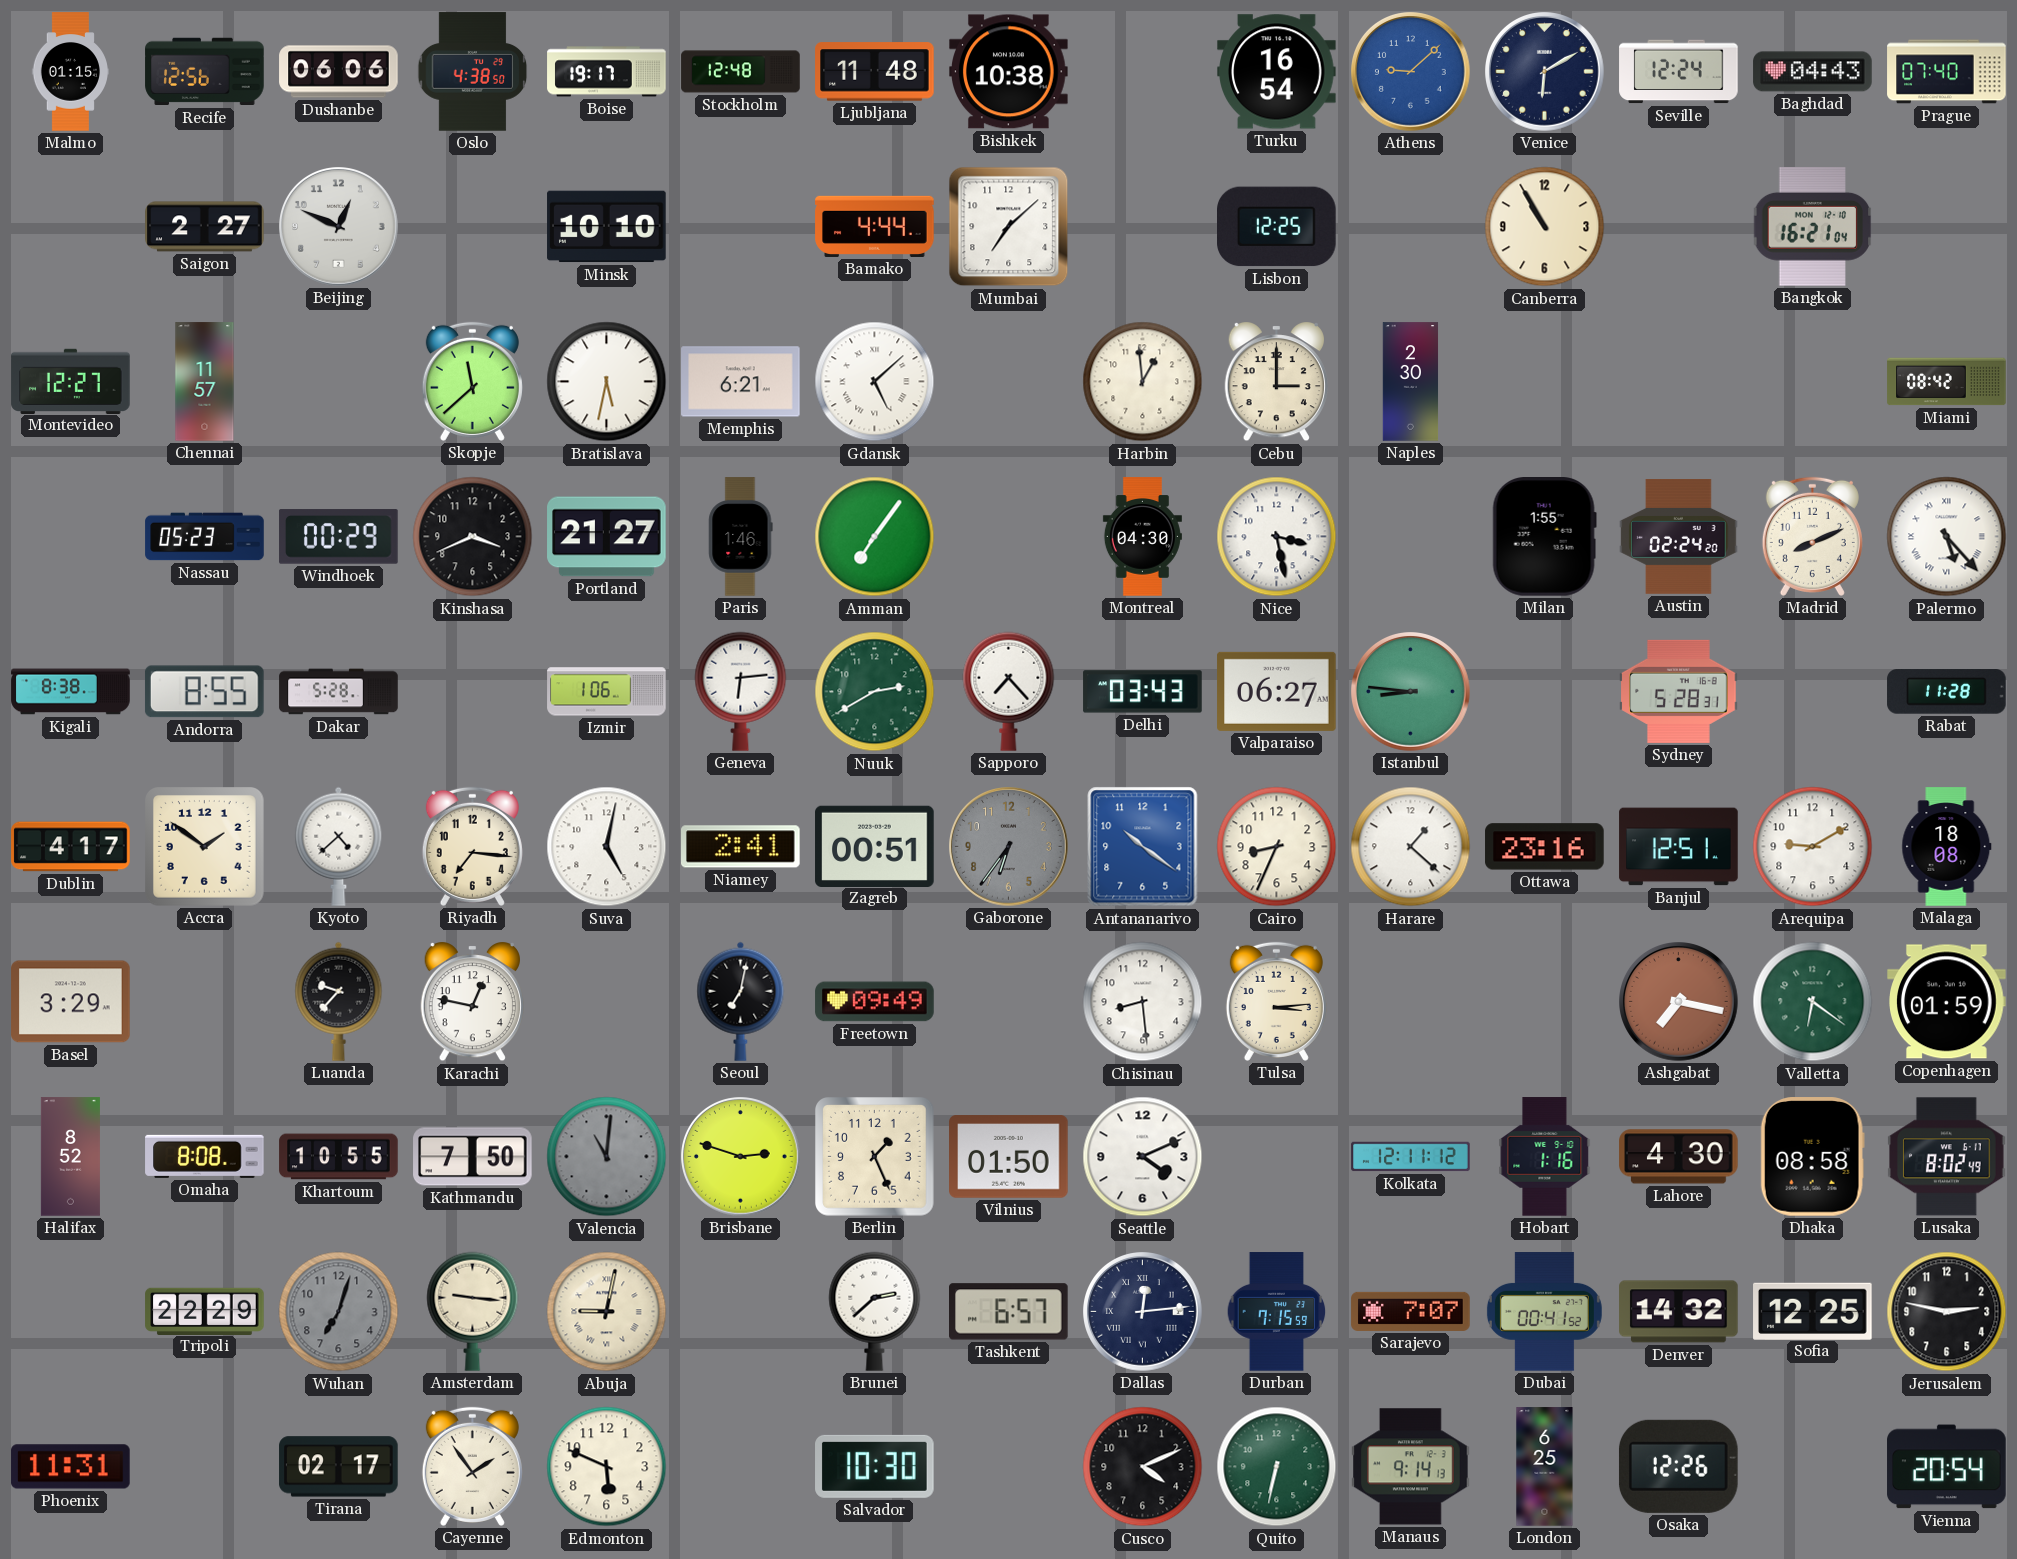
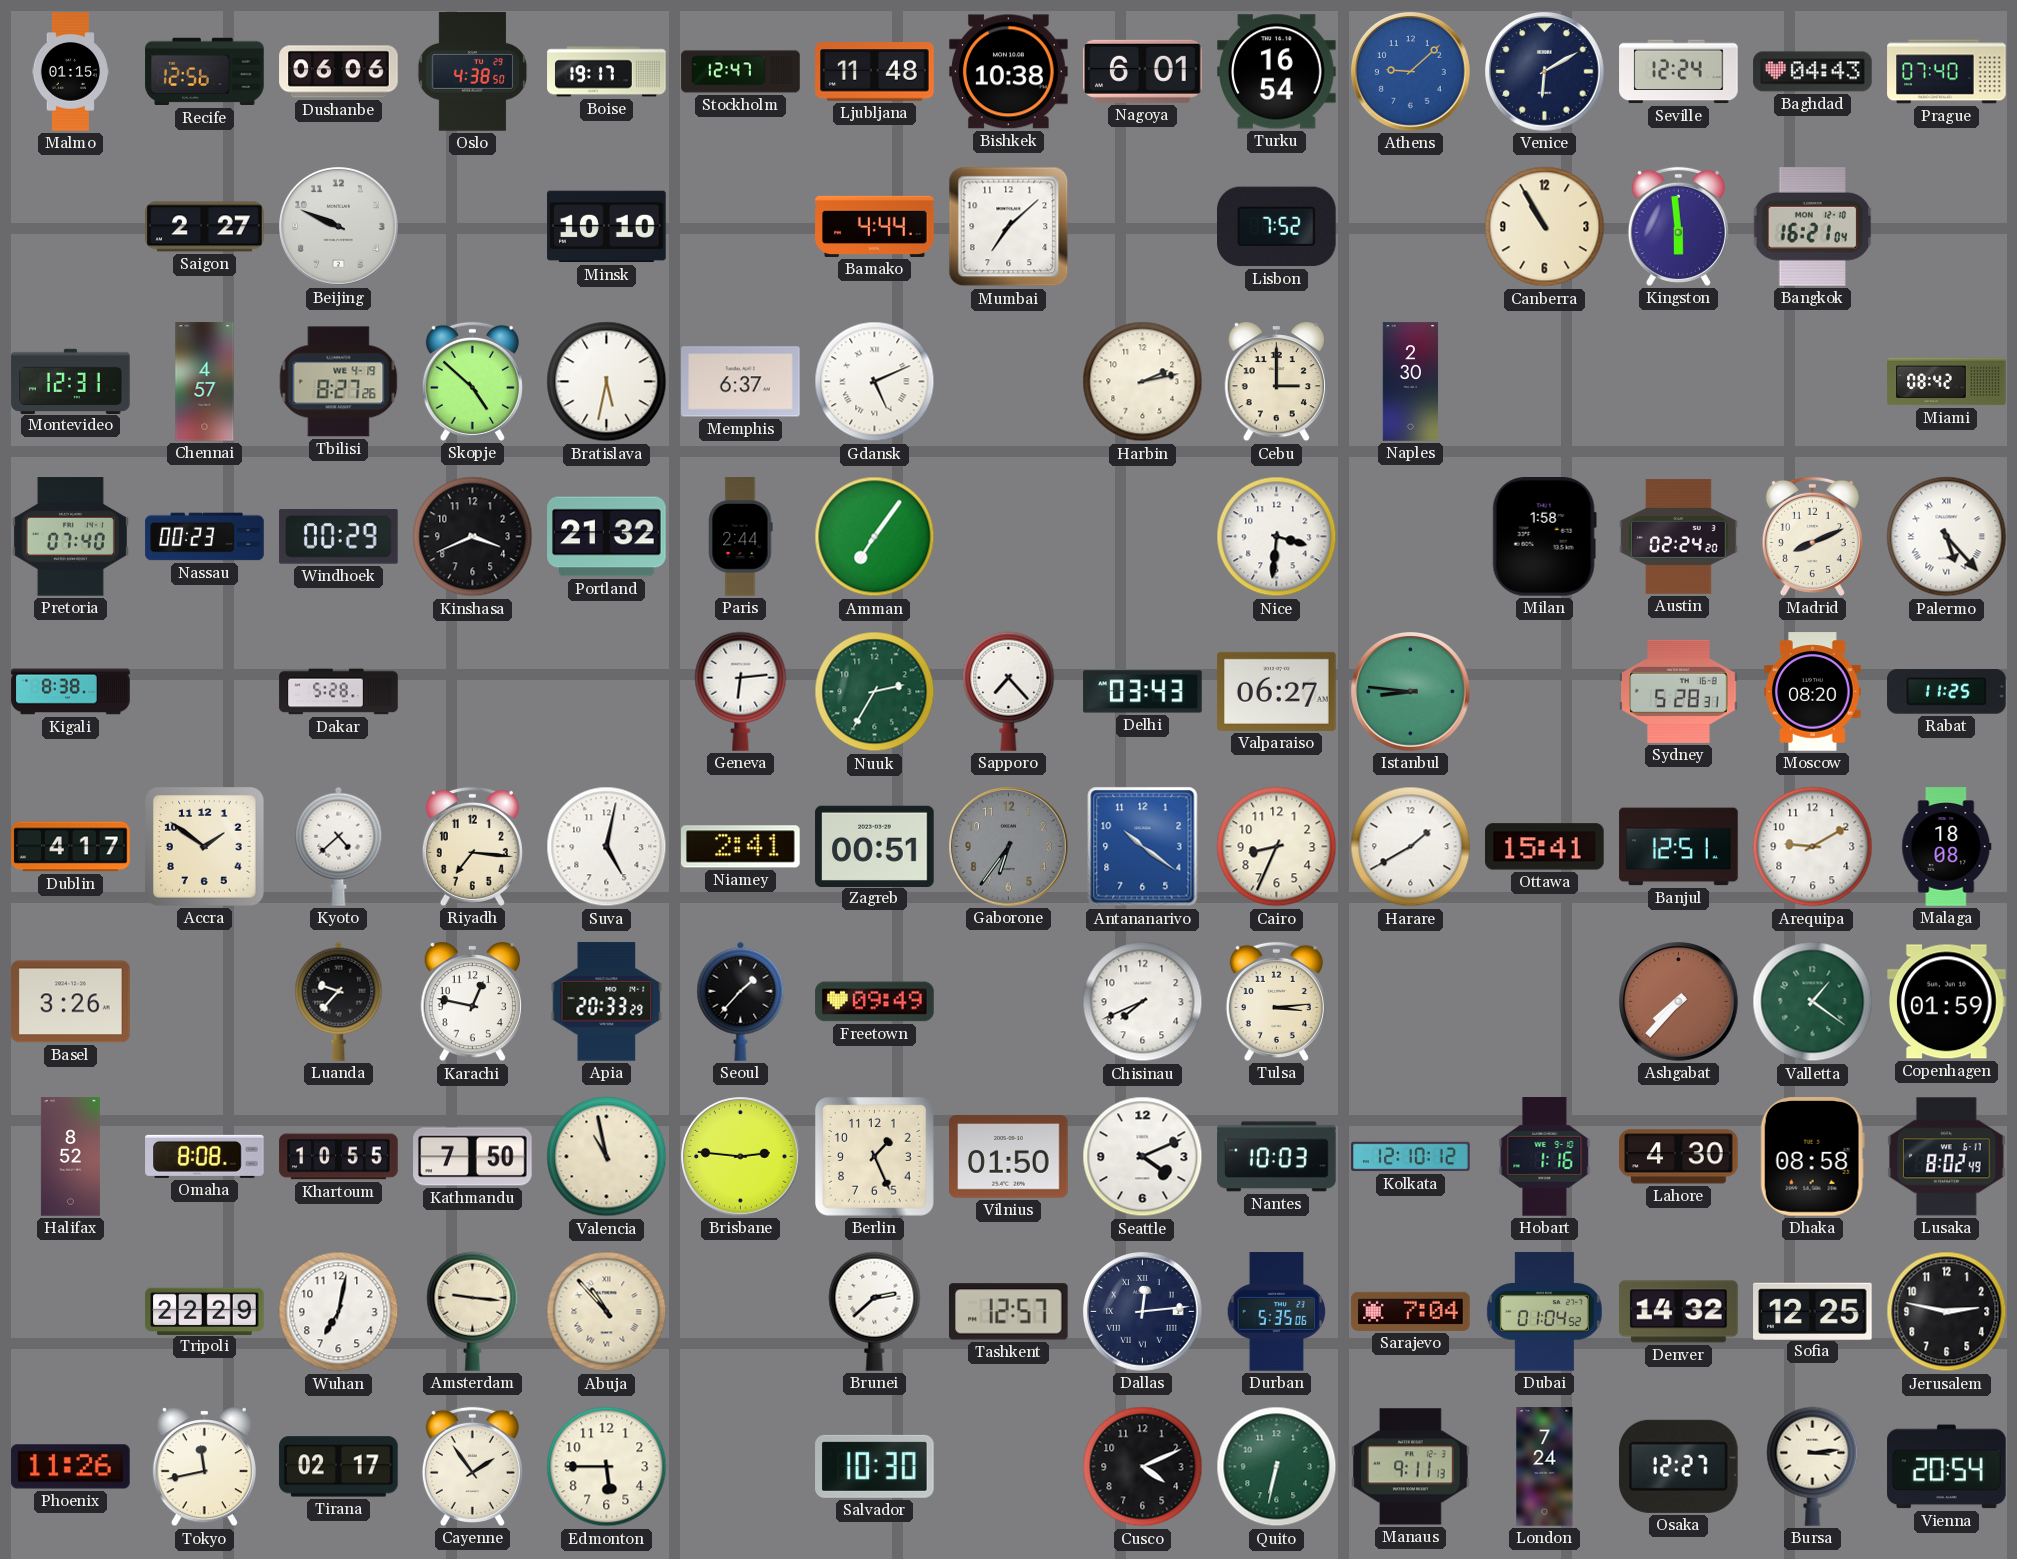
Stockholm: 12:48 -> 12:47
Nagoya: none -> 6:01
Beijing: 12:49 -> 9:49
Lisbon: 12:25 -> 7:52
Kingston: none -> 5:59
Montevideo: 12:27 -> 12:31
Chennai: 11:57 -> 4:57
Tbilisi: none -> 8:27
Skopje: 11:38 -> 4:52
Memphis: 6:21 -> 6:37
Gdansk: 5:08 -> 5:11
Harbin: 12:59 -> 2:13
Pretoria: none -> 07:40
Nassau: 05:23 -> 00:23
Portland: 21:27 -> 21:32
Paris: 1:46 -> 2:44
Montreal: 04:30 -> none
Nice: 3:28 -> 3:31
Milan: 1:55 -> 1:58
Andorra: 8:55 -> none
Izmir: 1:06 -> none
Nuuk: 2:40 -> 2:35
Moscow: none -> 08:20
Rabat: 11:28 -> 11:25
Harare: 1:22 -> 1:40
Ottawa: 23:16 -> 15:41
Basel: 3:29 -> 3:26
Apia: none -> 20:33
Seoul: 7:02 -> 1:37
Chisinau: 8:29 -> 7:41
Ashgabat: 7:17 -> 7:37
Valletta: 6:21 -> 1:21
Valencia: 11:01 -> 10:58
Valencia dial: grey -> cream
Brisbane: 2:48 -> 2:46
Nantes: none -> 10:03
Kolkata: 12:11 -> 12:10
Wuhan: 7:03 -> 7:02
Wuhan dial: grey -> white
Abuja: 9:02 -> 10:53
Tashkent: 6:57 -> 12:57
Durban: 7:15 -> 5:35
Sarajevo: 7:07 -> 7:04
Dubai: 00:41 -> 01:04
Phoenix: 11:31 -> 11:26
Tokyo: none -> 11:43
Edmonton: 5:49 -> 5:45
Manaus: 9:14 -> 9:11
London: 6:25 -> 7:24
Osaka: 12:26 -> 12:27
Bursa: none -> 3:14
